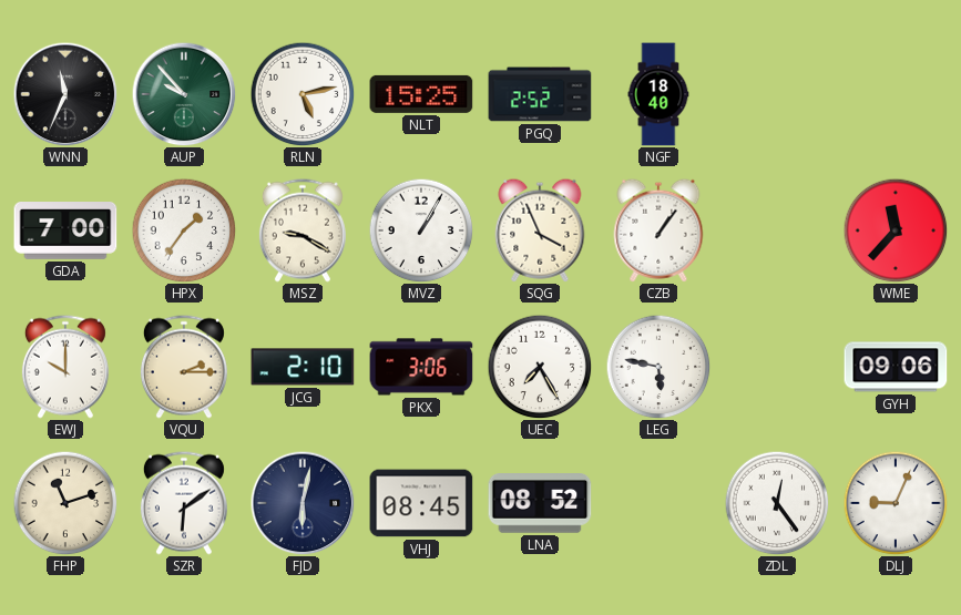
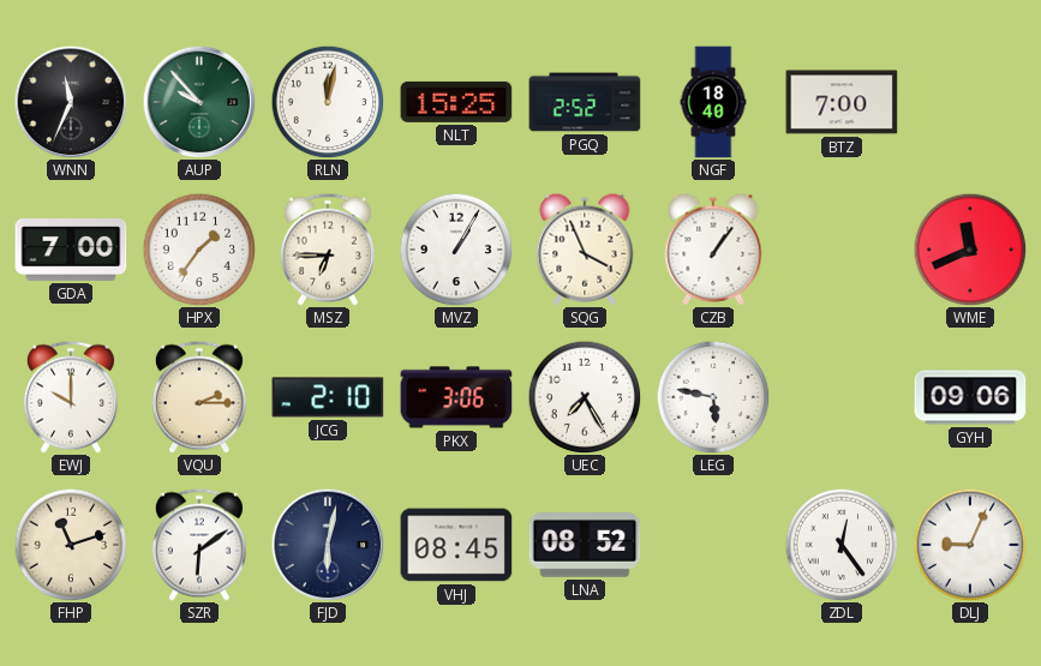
RLN: 5:13 -> 12:02
BTZ: none -> 7:00
MSZ: 9:20 -> 6:45
WME: 11:37 -> 11:41
